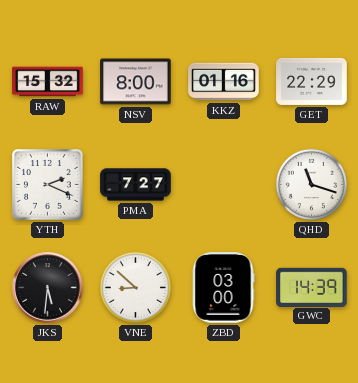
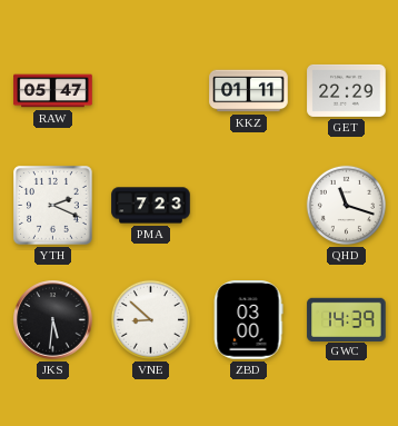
RAW: 15:32 -> 05:47
NSV: 8:00 -> none
KKZ: 01:16 -> 01:11
PMA: 7:27 -> 7:23
